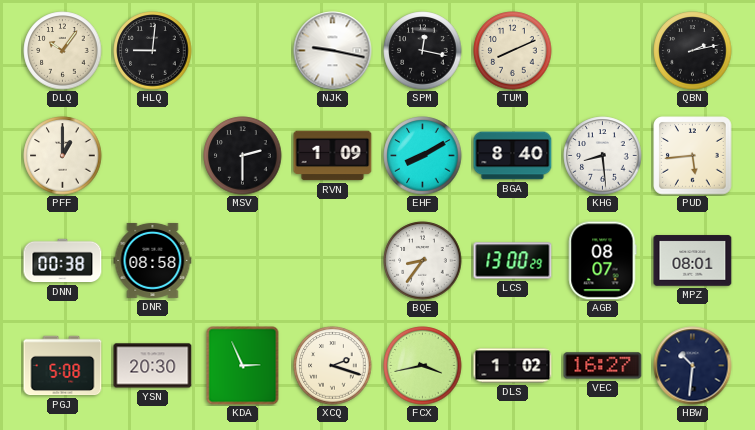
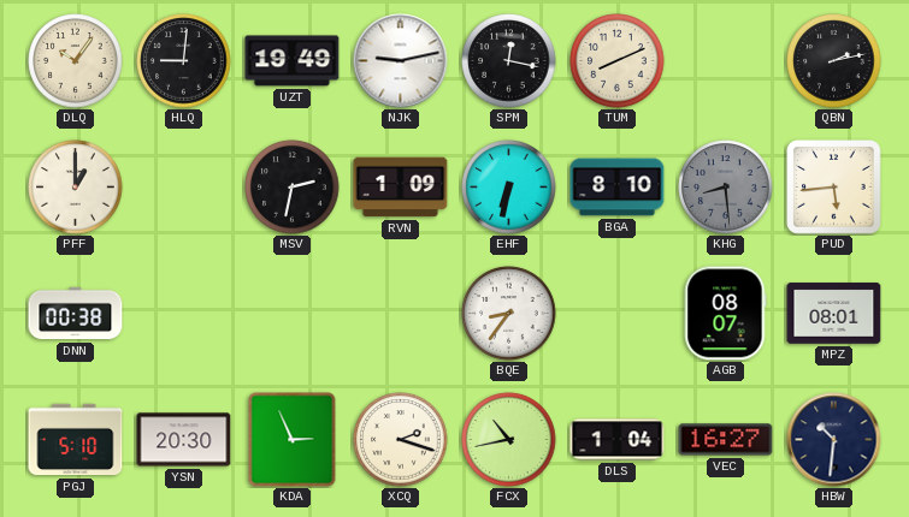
UZT: none -> 19:49
NJK: 9:17 -> 9:13
MSV: 2:30 -> 2:32
EHF: 8:10 -> 6:32
BGA: 8:40 -> 8:10
KHG dial: white -> grey
DNR: 08:58 -> none
LCS: 13:00 -> none
PGJ: 5:08 -> 5:10
FCX: 3:43 -> 10:43
DLS: 1:02 -> 1:04
